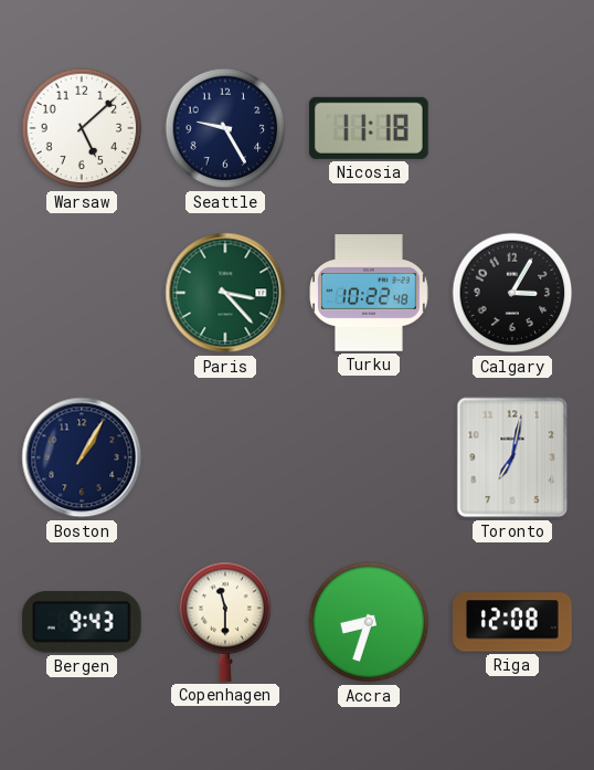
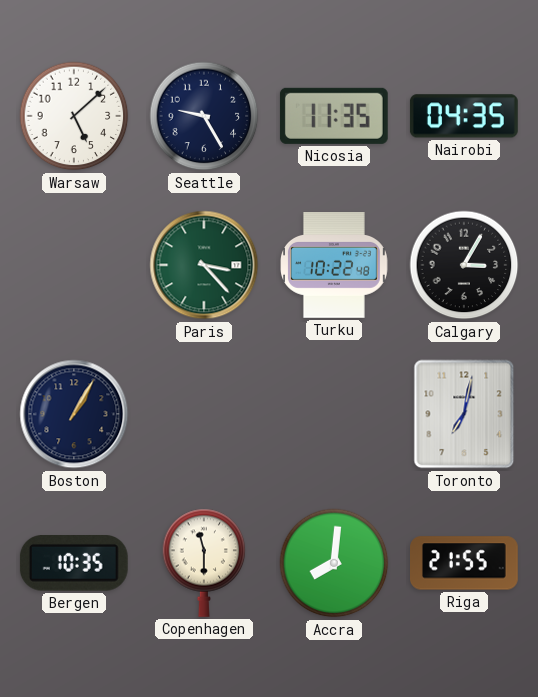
Nicosia: 11:18 -> 11:35
Nairobi: none -> 04:35
Bergen: 9:43 -> 10:35
Accra: 8:33 -> 8:01
Riga: 12:08 -> 21:55
